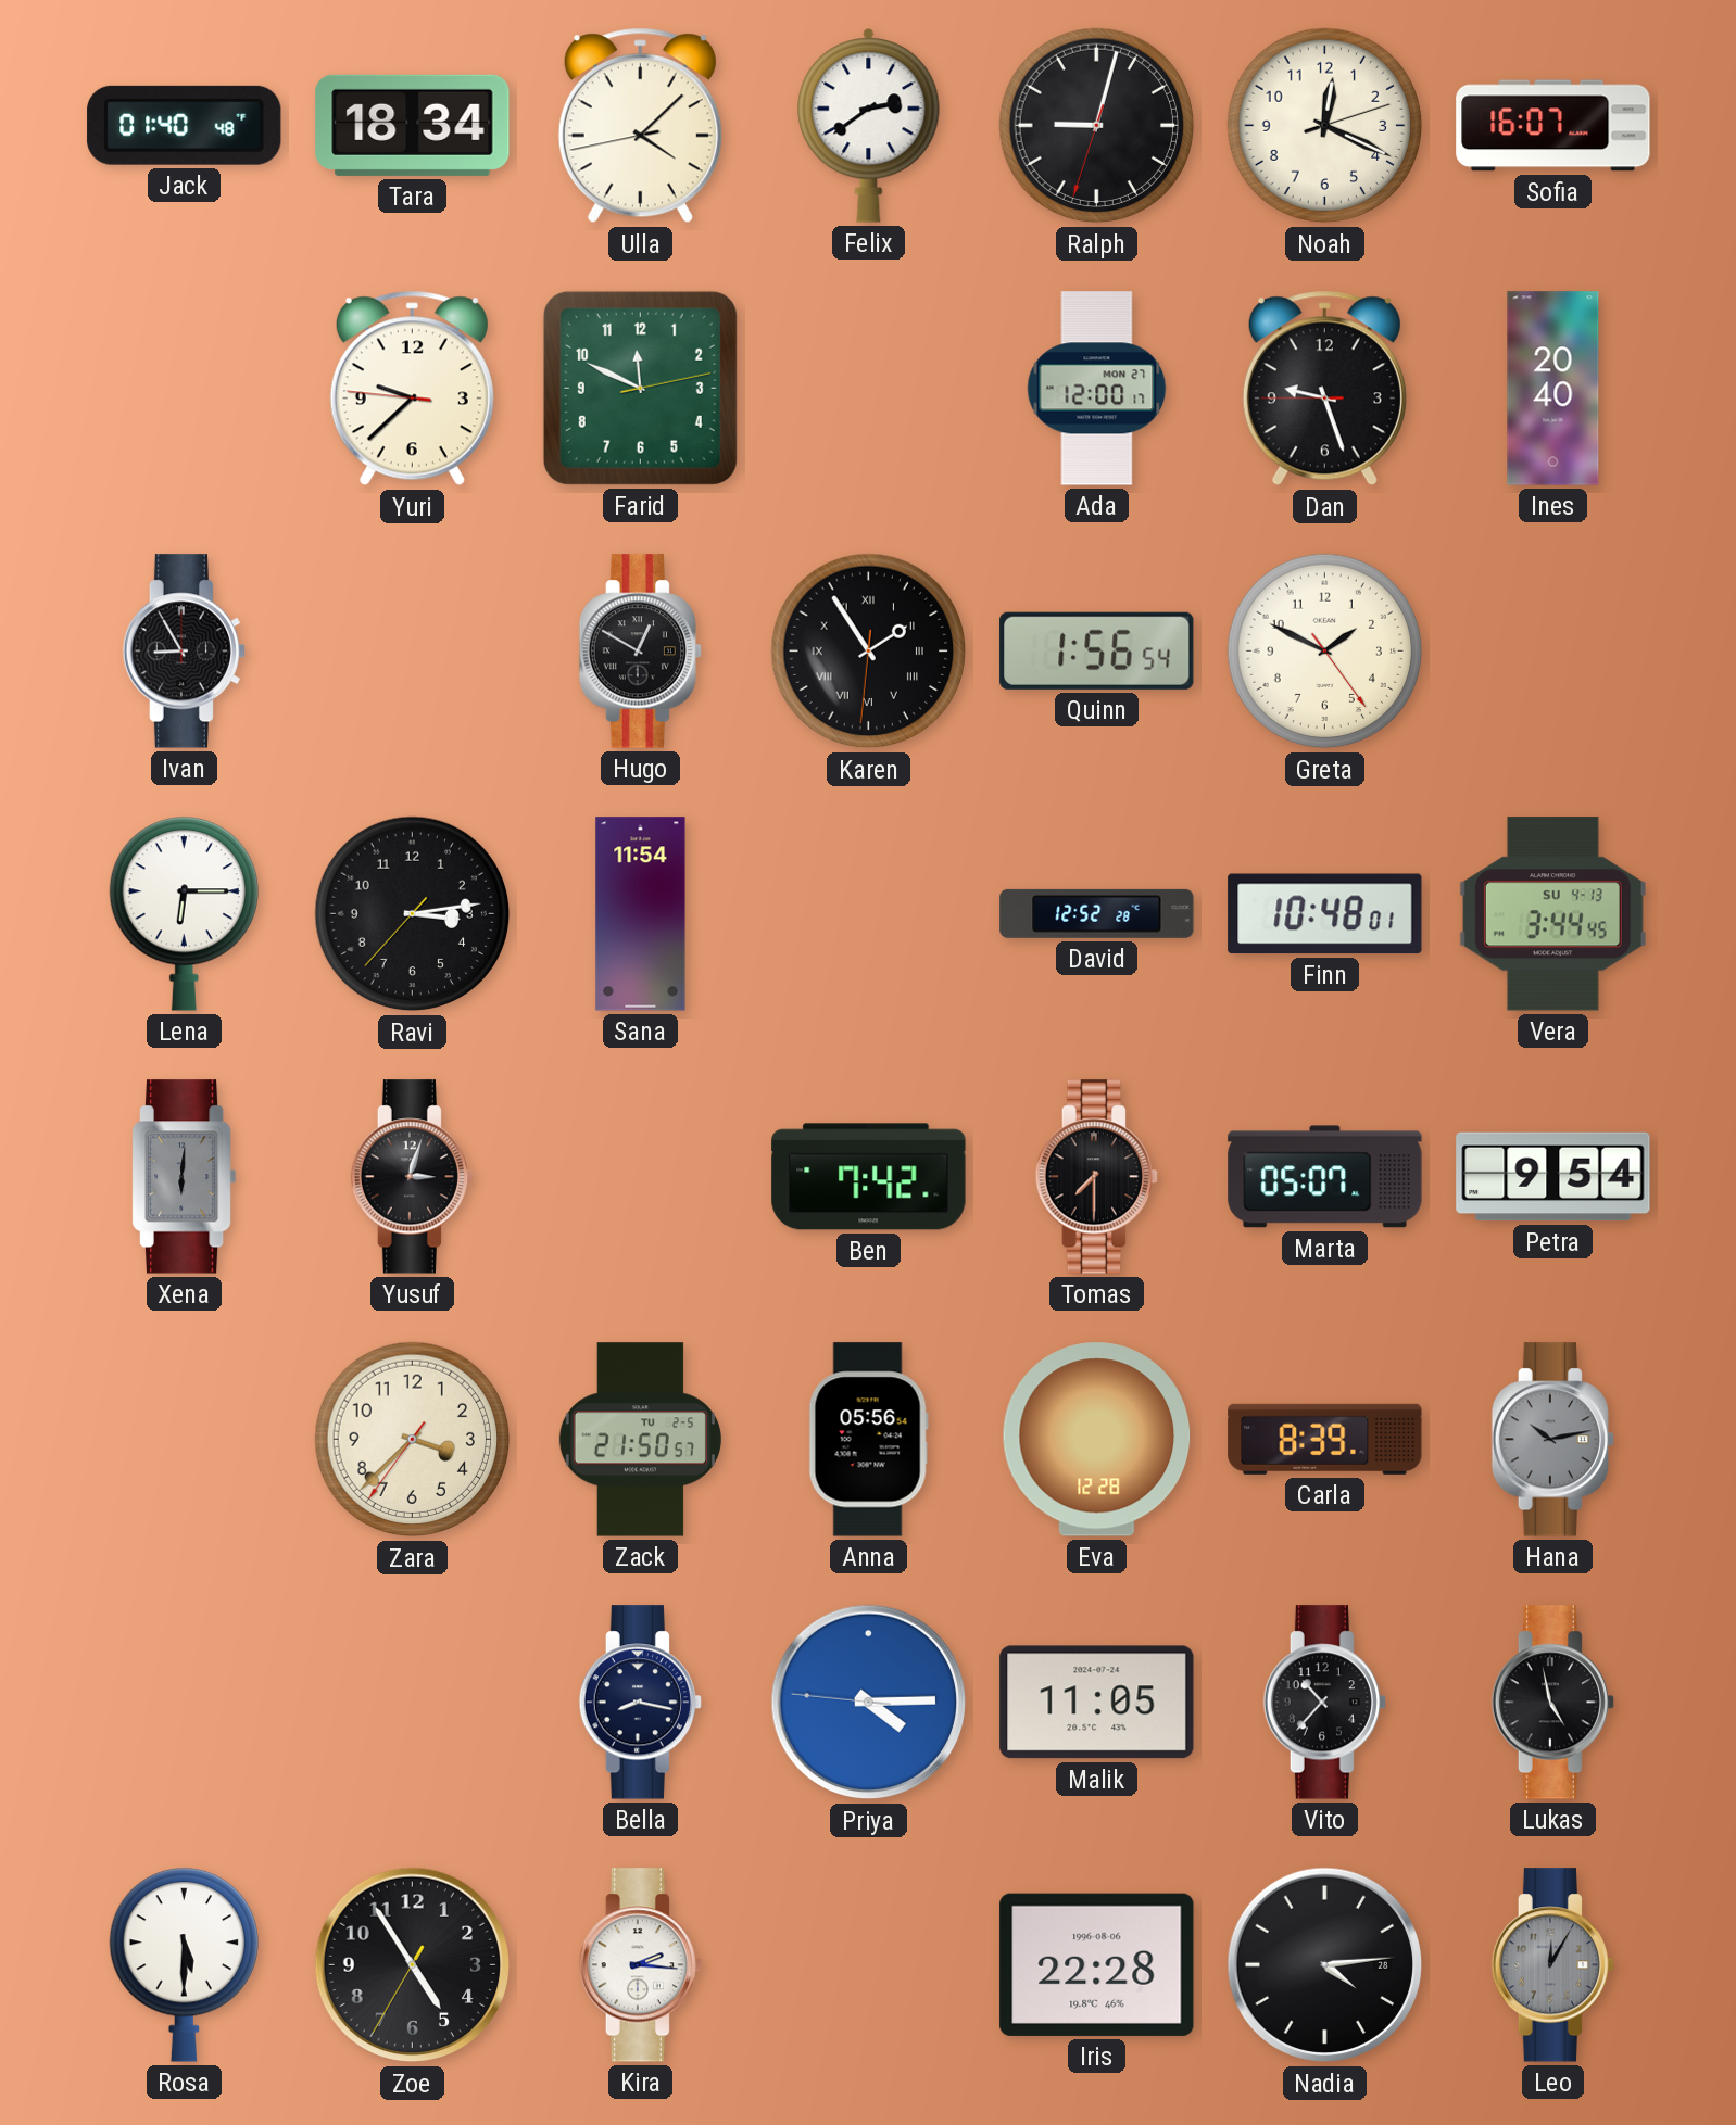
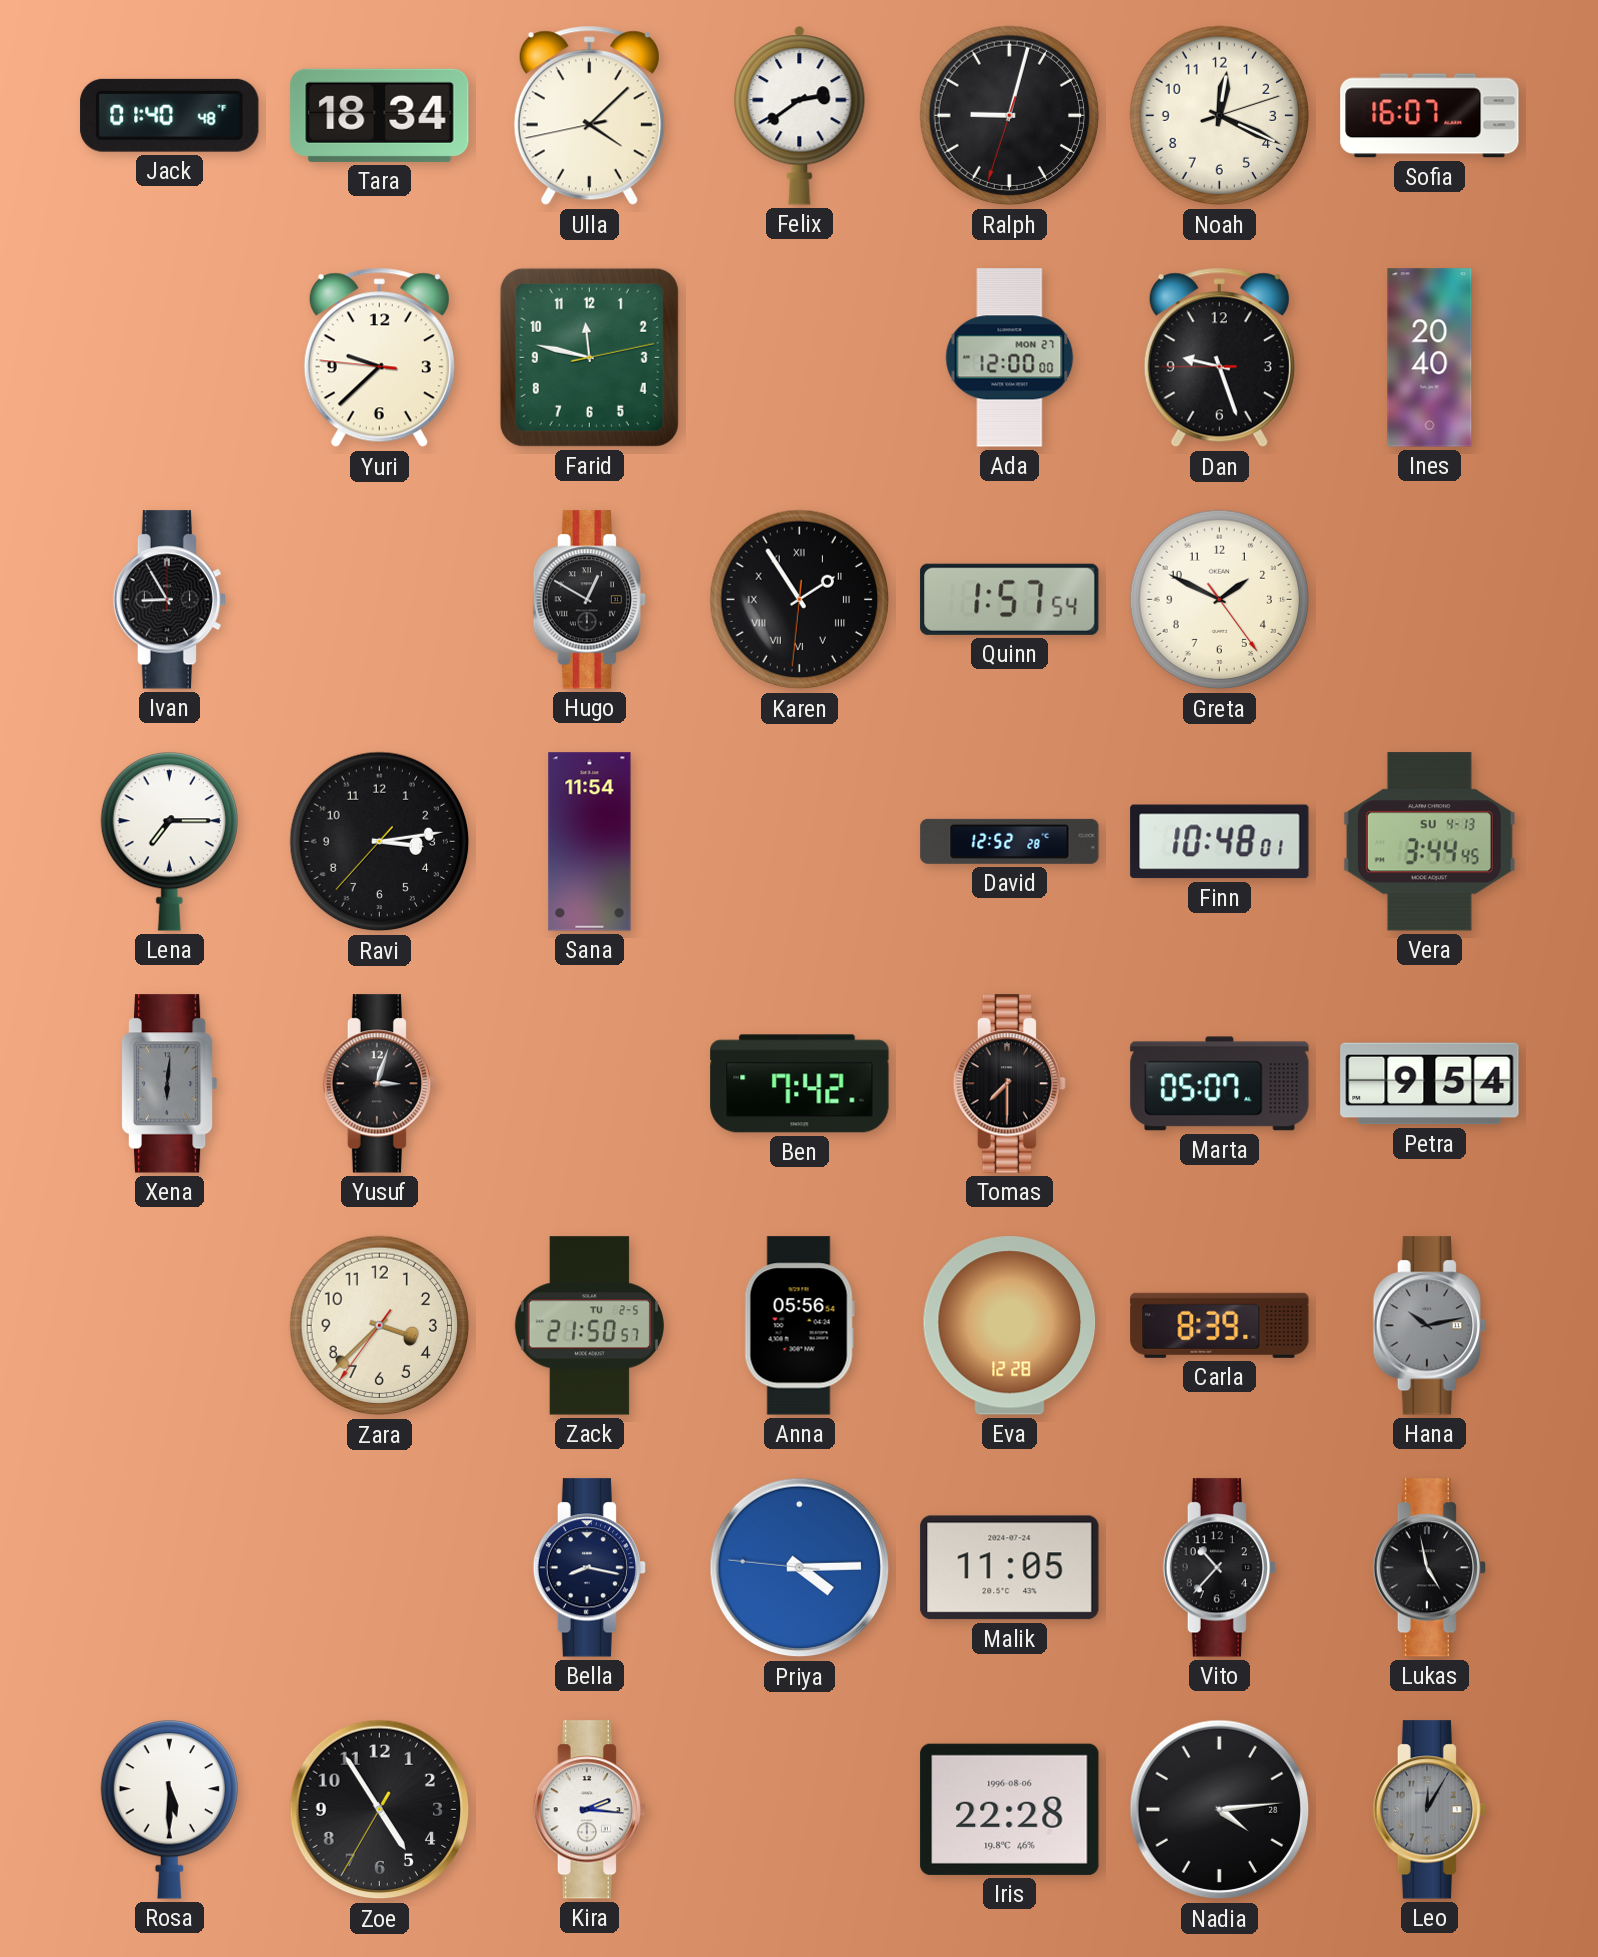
Farid: 11:49 -> 11:47
Ada: 12:00:17 -> 12:00:00
Quinn: 1:56 -> 1:57
Lena: 6:15 -> 7:15
